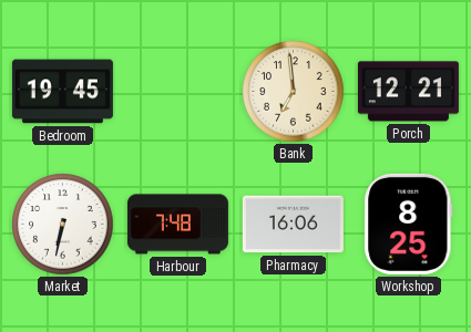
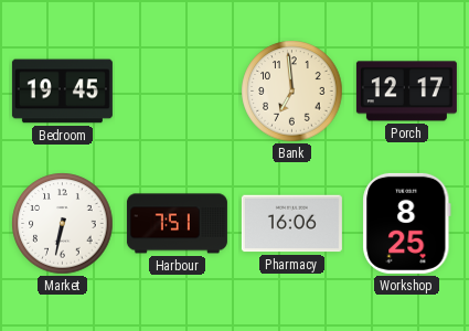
Porch: 12:21 -> 12:17
Harbour: 7:48 -> 7:51
